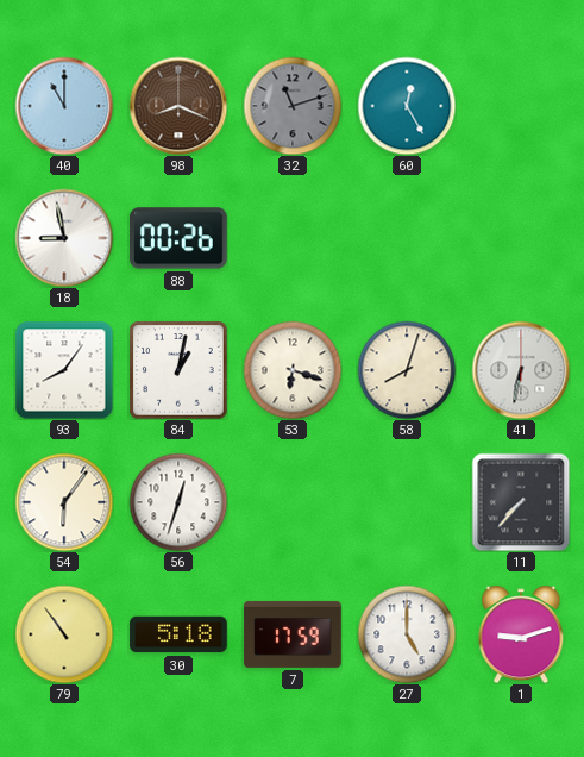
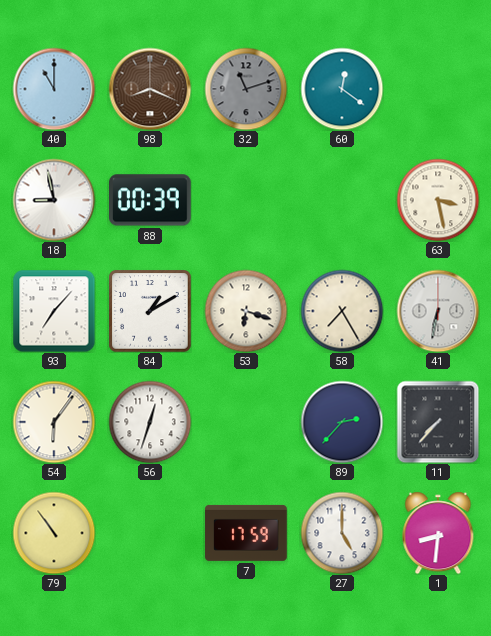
60: 12:25 -> 12:21
88: 00:26 -> 00:39
63: none -> 3:28
93: 8:06 -> 7:07
84: 1:02 -> 1:10
58: 8:03 -> 7:25
89: none -> 2:37
30: 5:18 -> none
1: 9:12 -> 8:31
